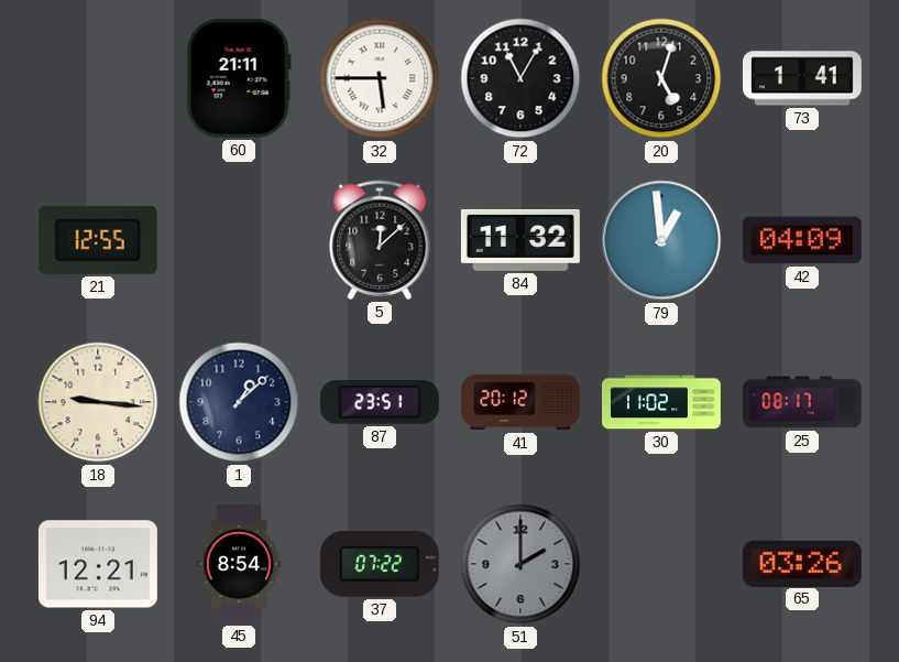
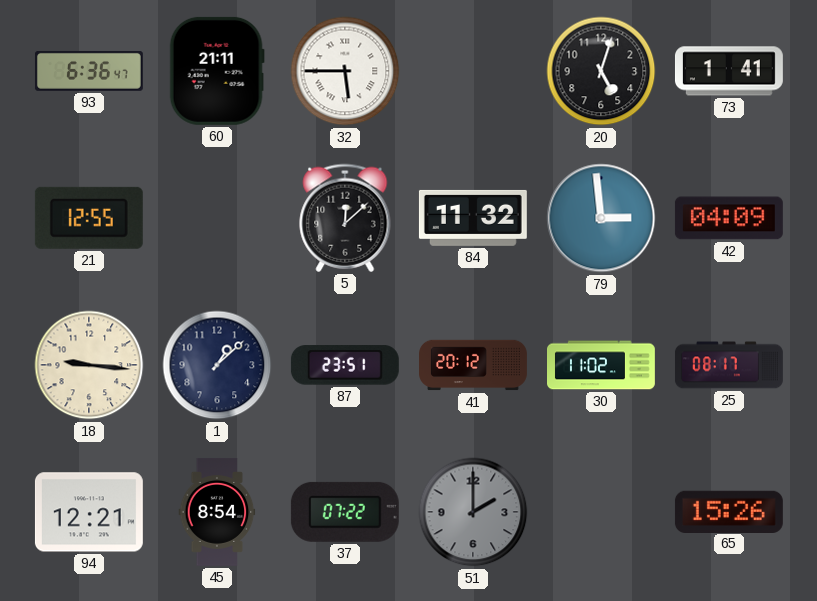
93: none -> 6:36
72: 11:05 -> none
79: 12:59 -> 2:59
65: 03:26 -> 15:26
